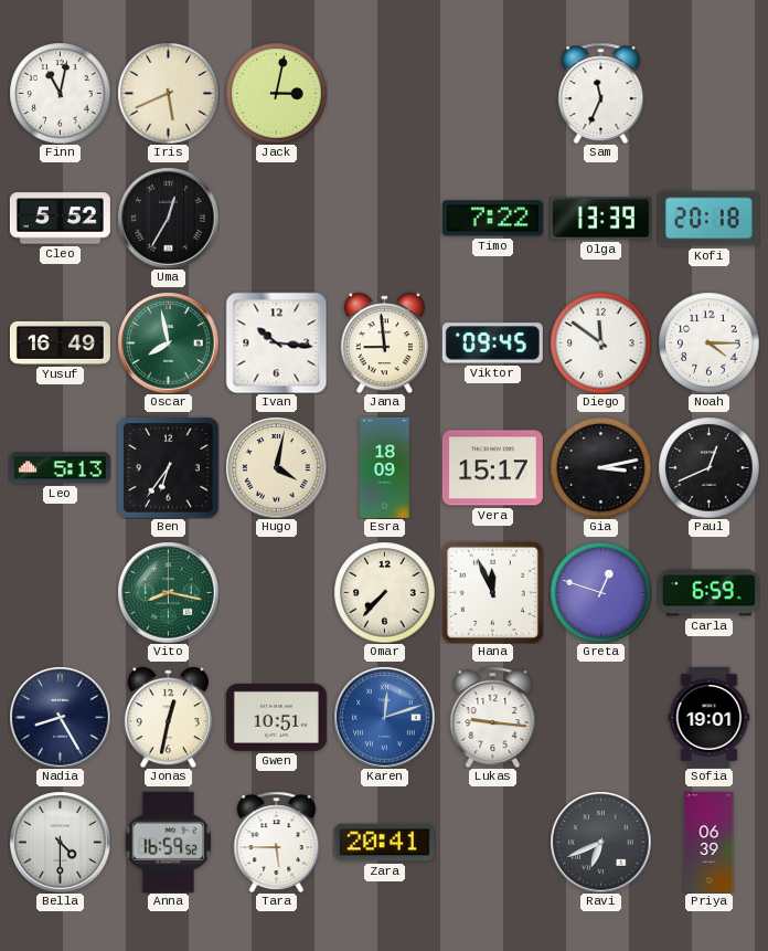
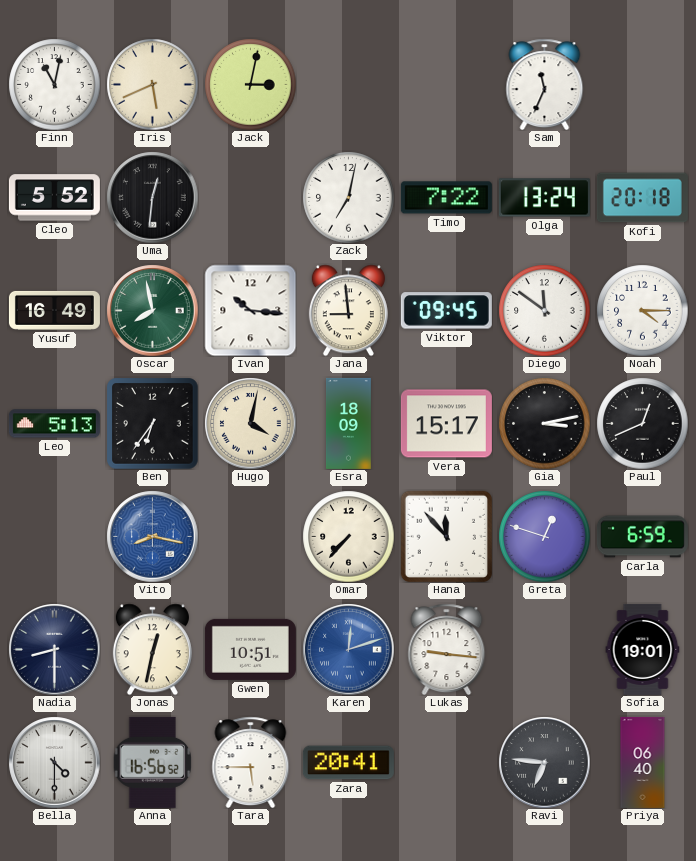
Uma: 12:35 -> 12:31
Zack: none -> 7:02
Olga: 13:39 -> 13:24
Vito dial: green -> blue
Hana: 11:56 -> 11:53
Nadia: 8:25 -> 8:30
Anna: 16:59 -> 16:56
Ravi: 6:41 -> 6:46
Priya: 06:39 -> 06:40
